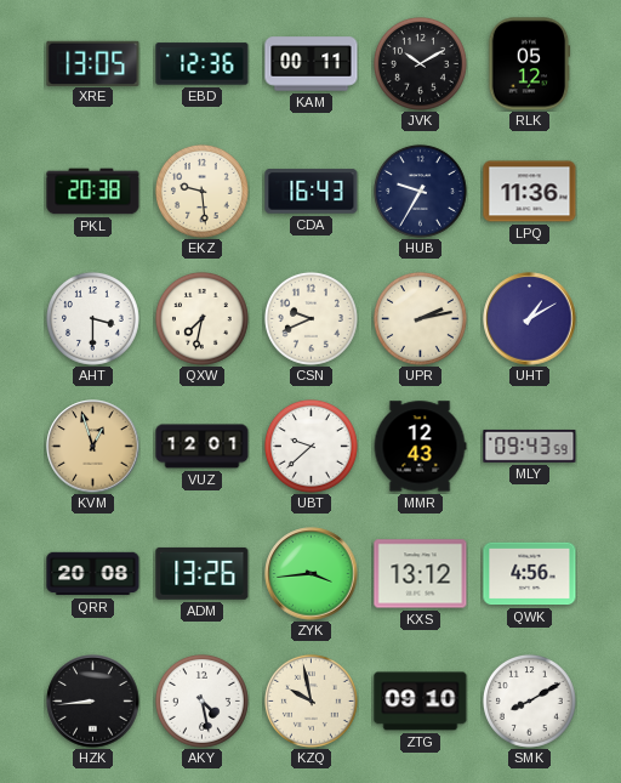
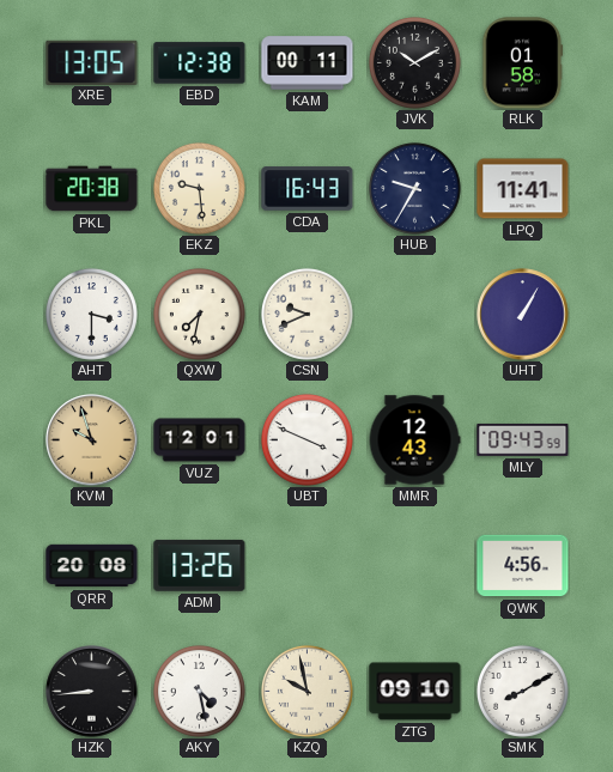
EBD: 12:36 -> 12:38
RLK: 05:12 -> 01:58
LPQ: 11:36 -> 11:41
UPR: 2:13 -> none
UHT: 1:10 -> 1:05
KVM: 12:57 -> 9:57
UBT: 9:38 -> 3:49
ZYK: 3:44 -> none
KXS: 13:12 -> none
